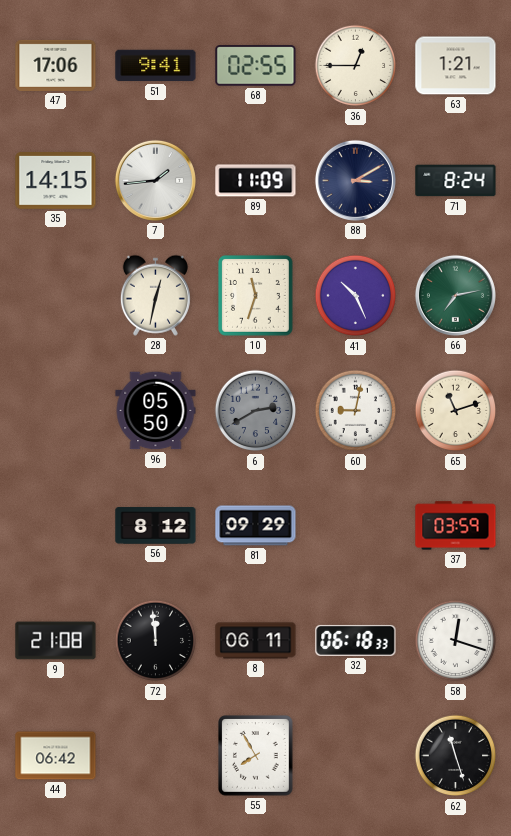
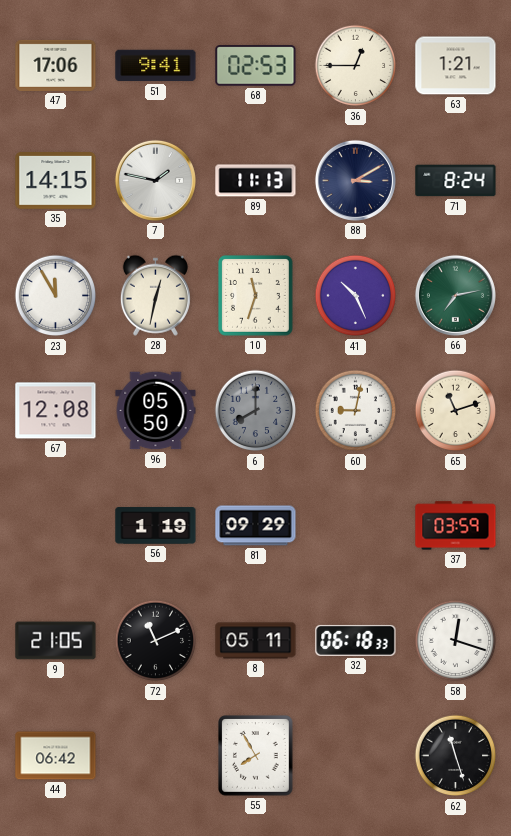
68: 02:55 -> 02:53
7: 1:44 -> 1:47
89: 11:09 -> 11:13
23: none -> 11:55
67: none -> 12:08
6: 2:40 -> 8:00
56: 8:12 -> 1:19
9: 21:08 -> 21:05
72: 11:59 -> 11:11
8: 06:11 -> 05:11
